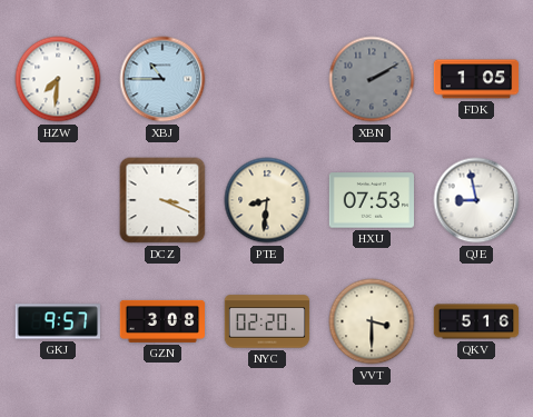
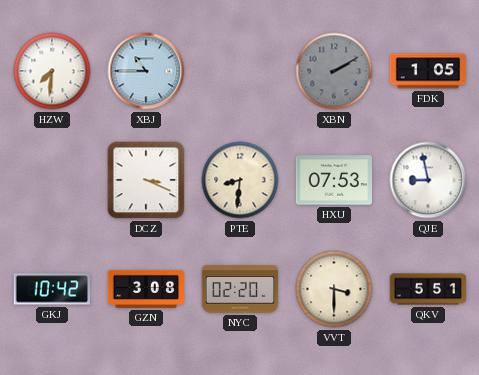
GKJ: 9:57 -> 10:42
QKV: 5:16 -> 5:51
